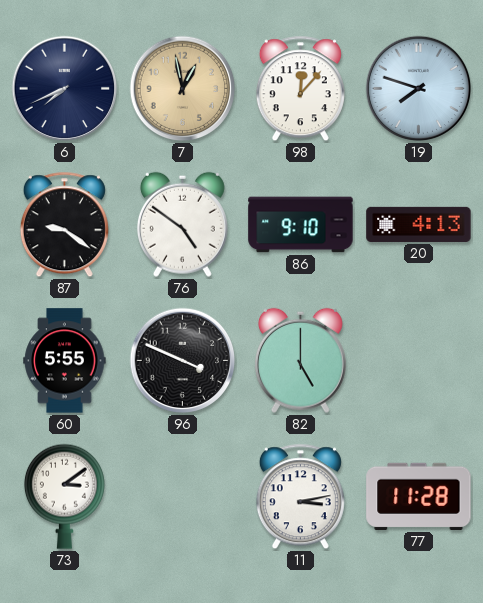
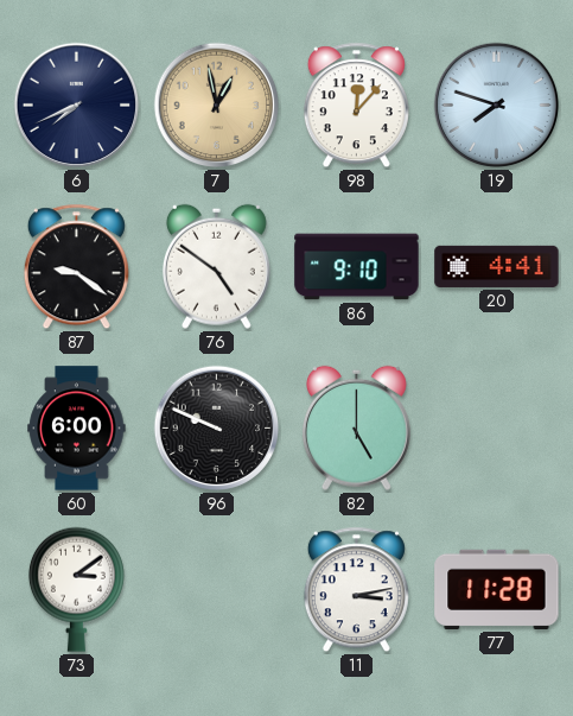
20: 4:13 -> 4:41
60: 5:55 -> 6:00
96: 3:49 -> 9:49
